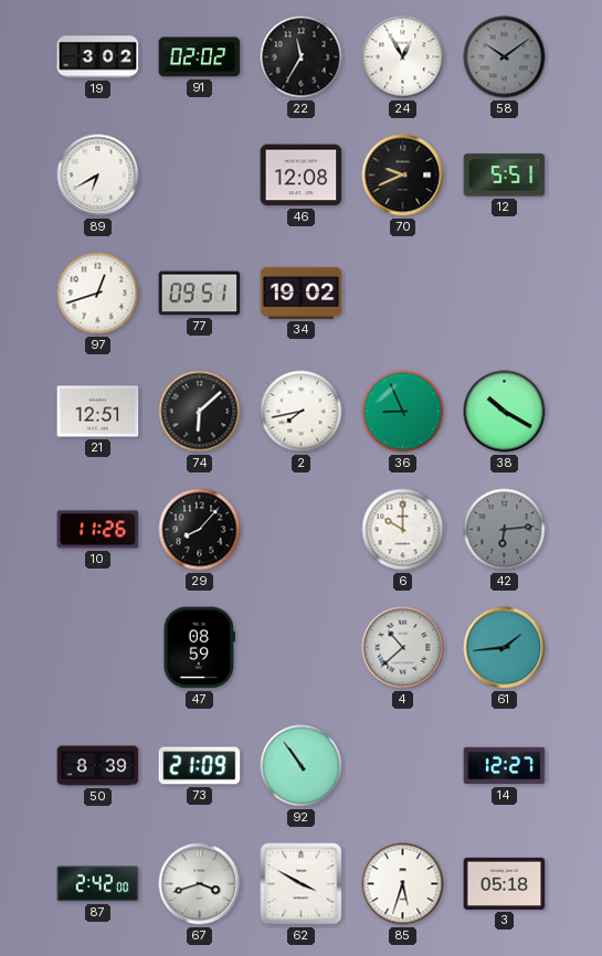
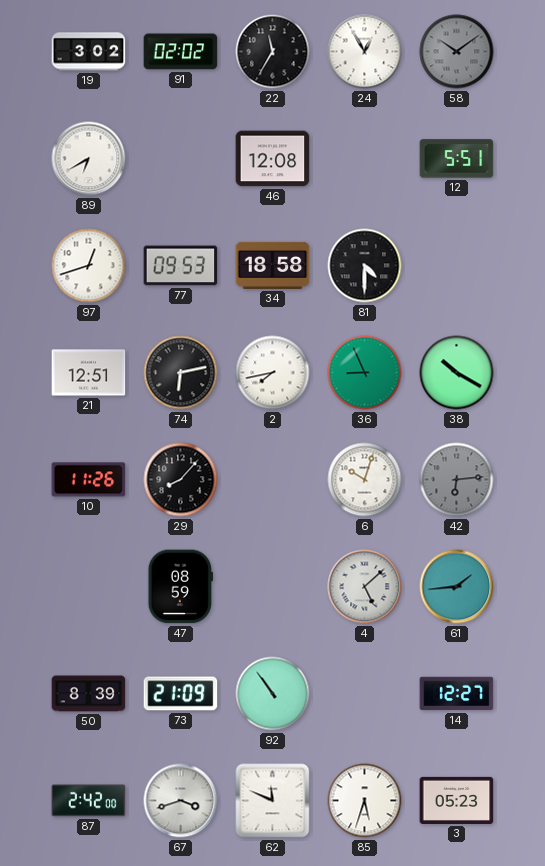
70: 9:41 -> none
77: 09:51 -> 09:53
34: 19:02 -> 18:58
81: none -> 4:30
74: 6:08 -> 6:13
6: 10:00 -> 10:03
4: 10:38 -> 5:08
62: 3:50 -> 11:49
3: 05:18 -> 05:23
